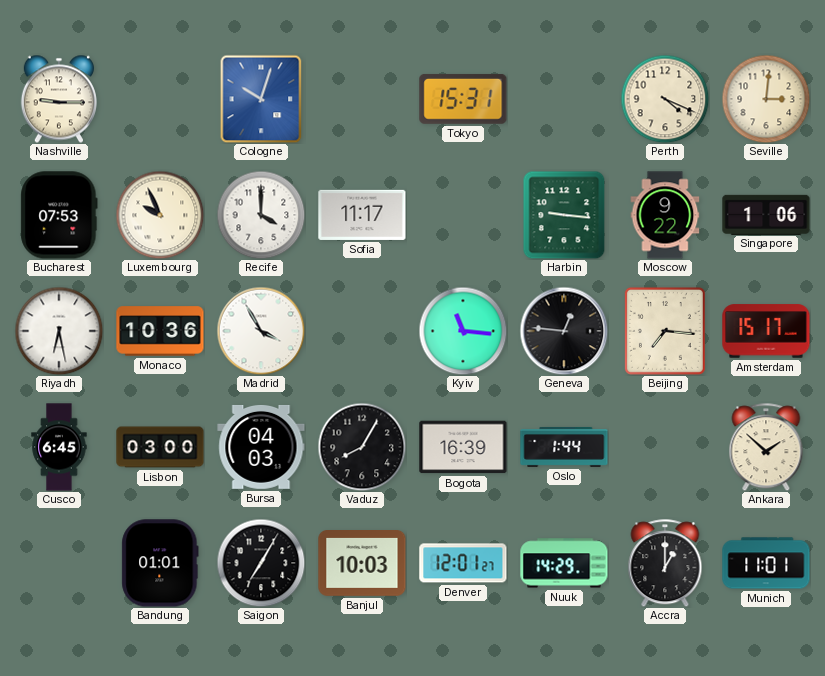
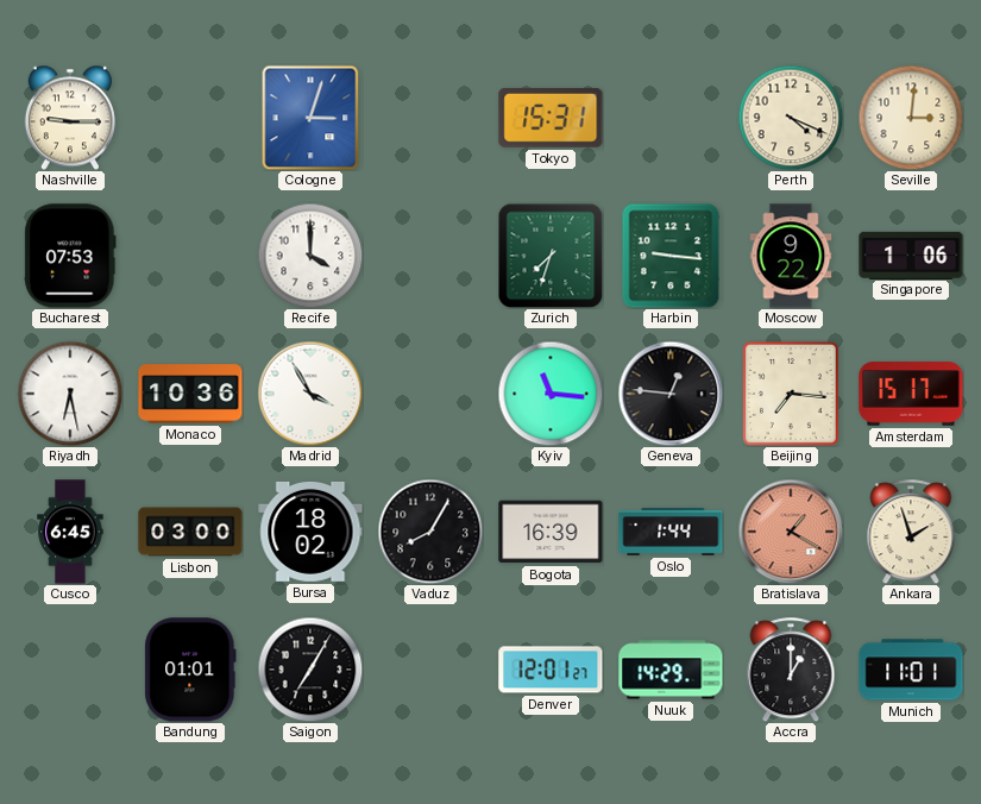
Cologne: 10:03 -> 3:03
Luxembourg: 9:56 -> none
Sofia: 11:17 -> none
Zurich: none -> 7:33
Bursa: 04:03 -> 18:02
Bratislava: none -> 1:20
Ankara: 1:52 -> 1:57
Banjul: 10:03 -> none
